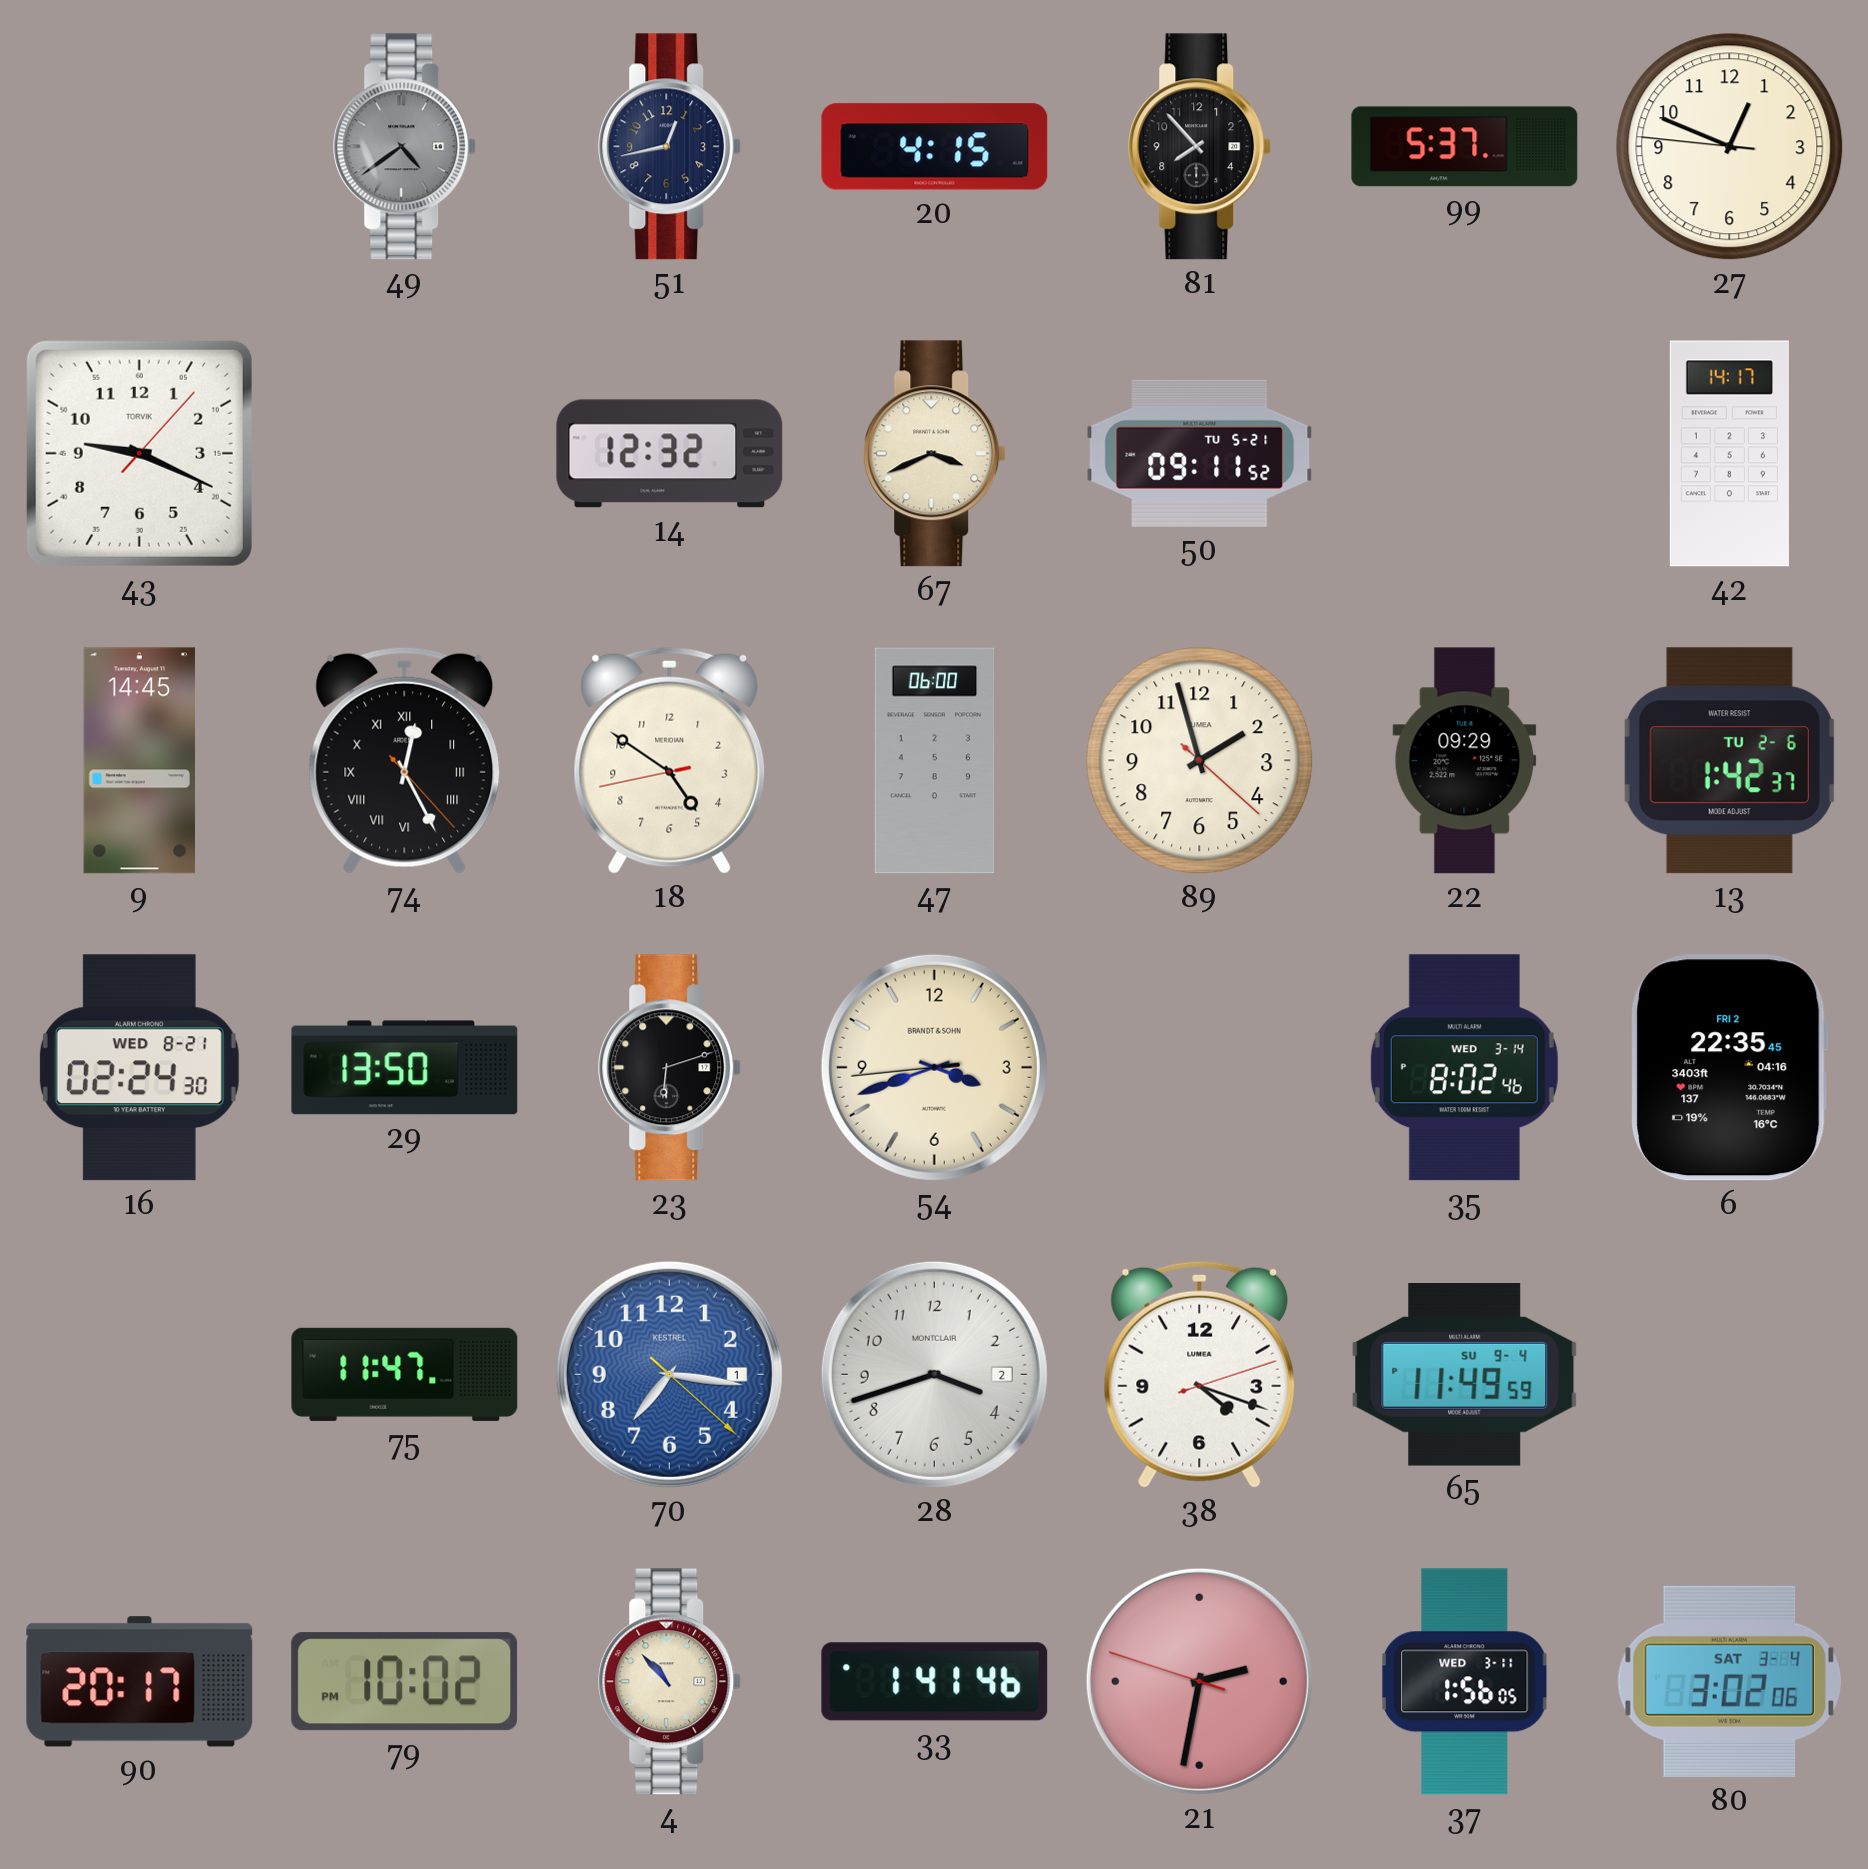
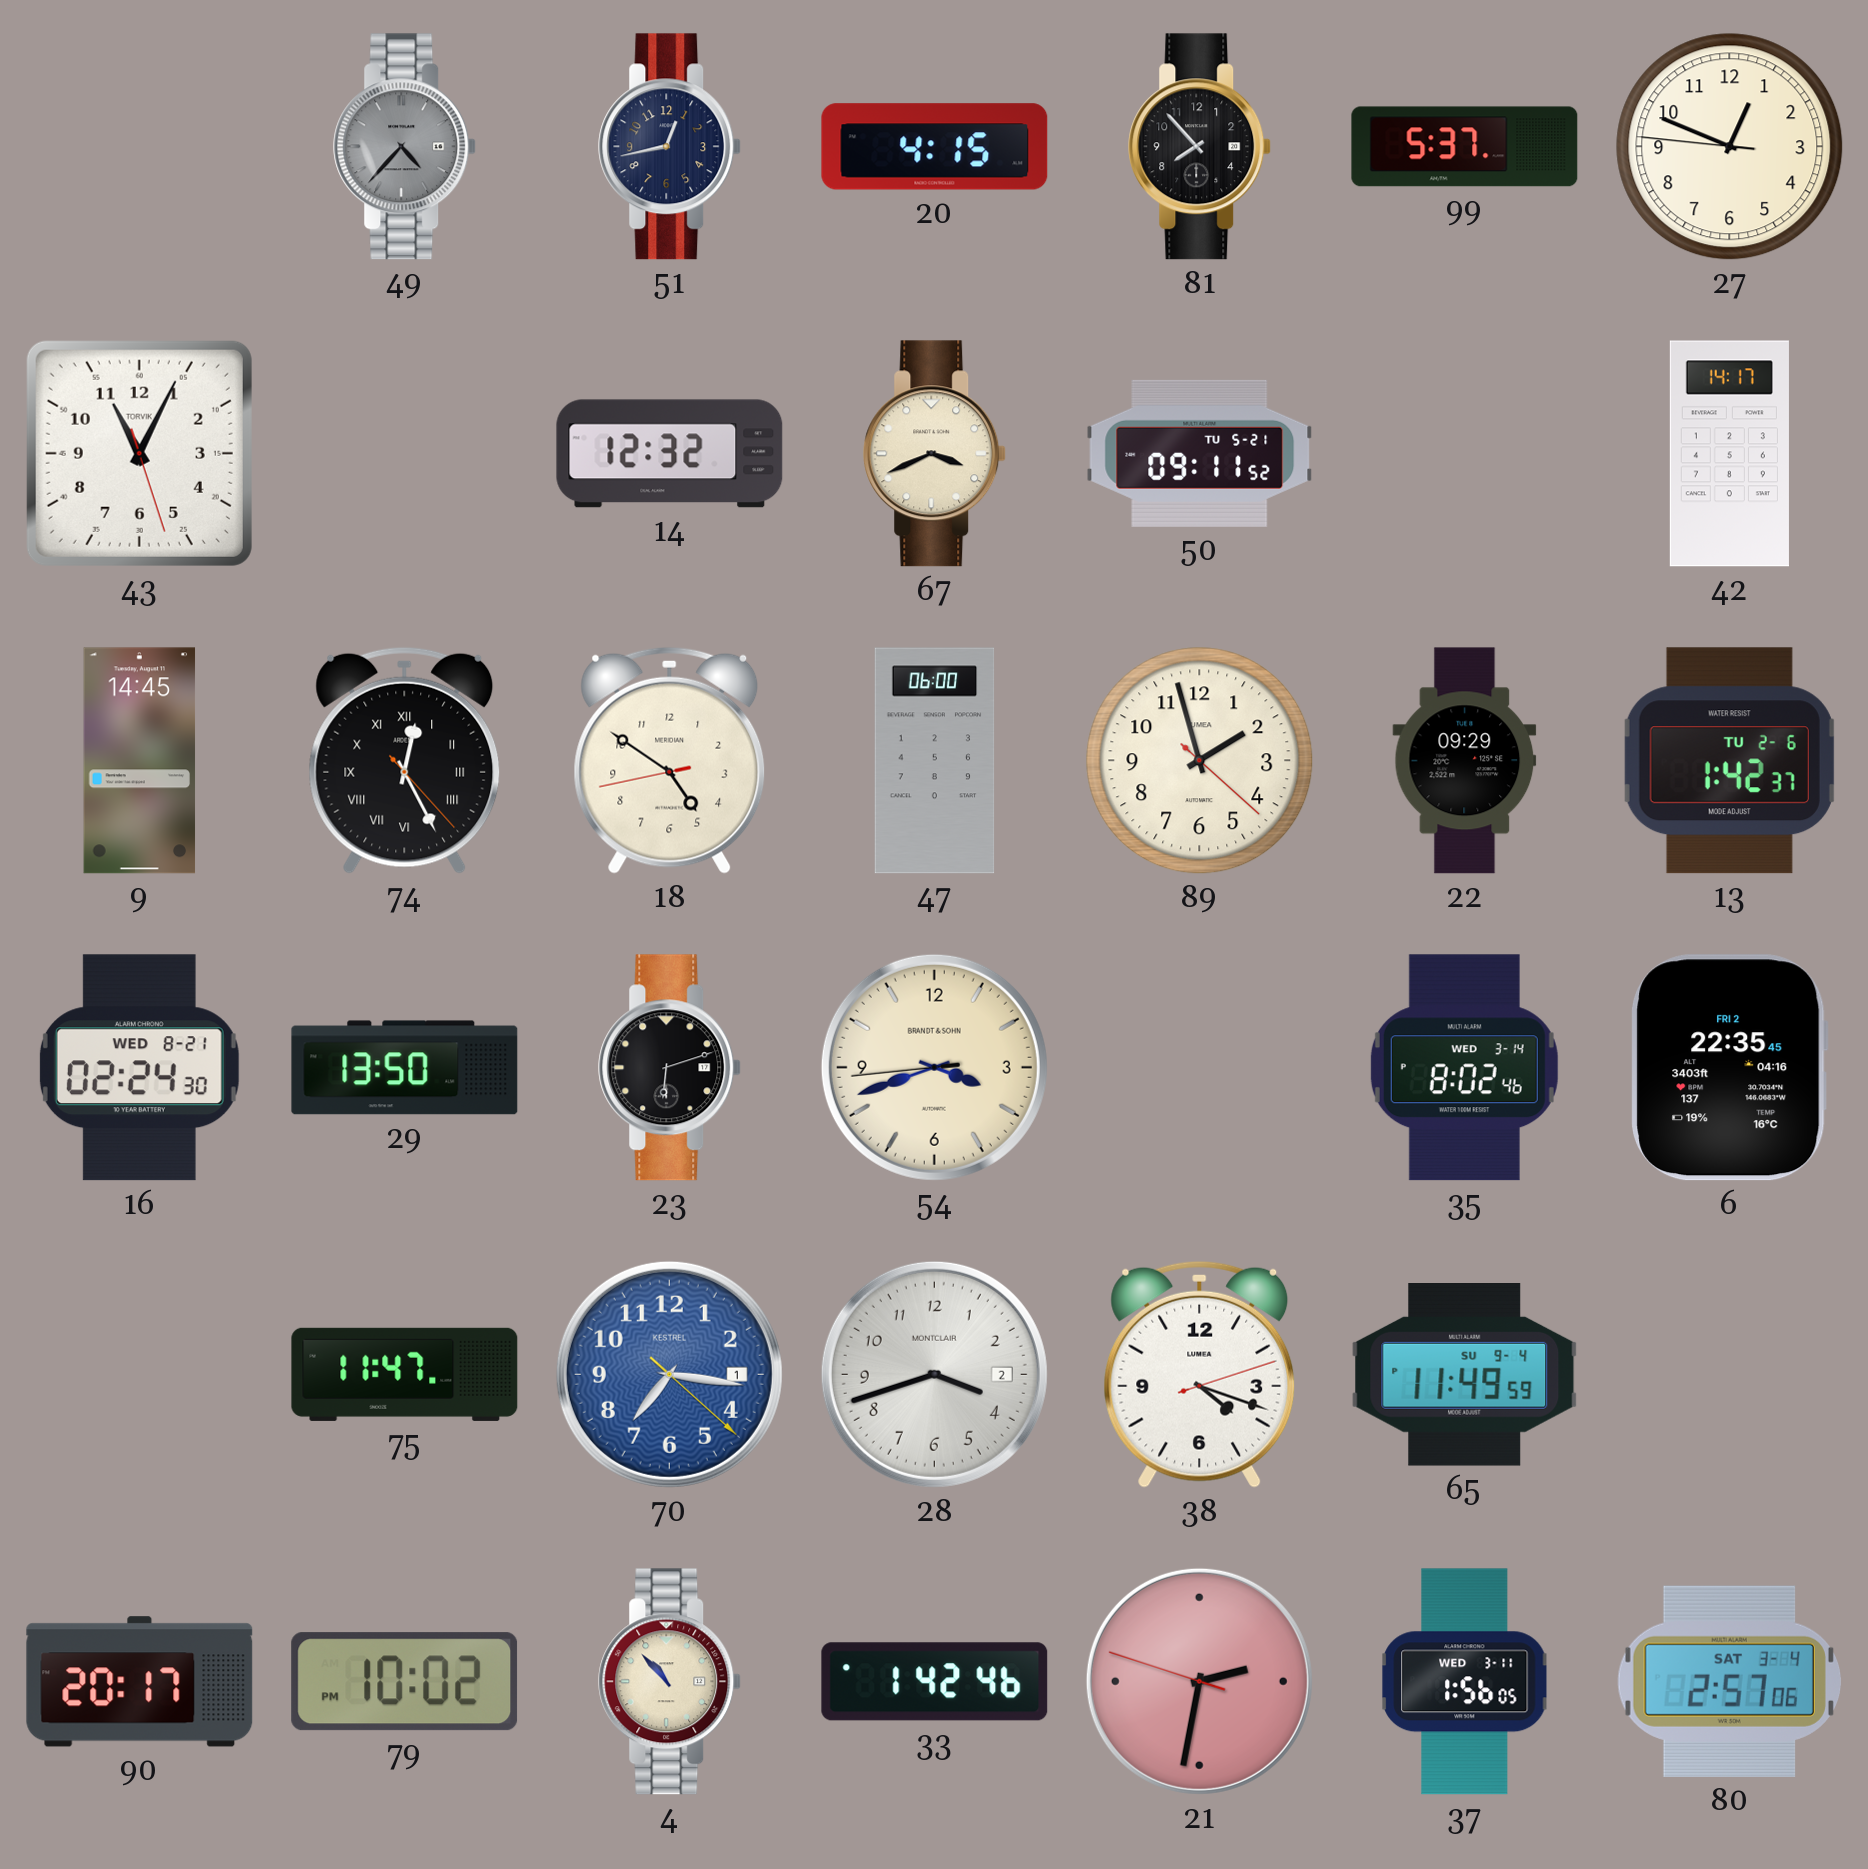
49: 4:39 -> 4:37
43: 9:19 -> 11:04
33: 1:41 -> 1:42
80: 3:02 -> 2:57
